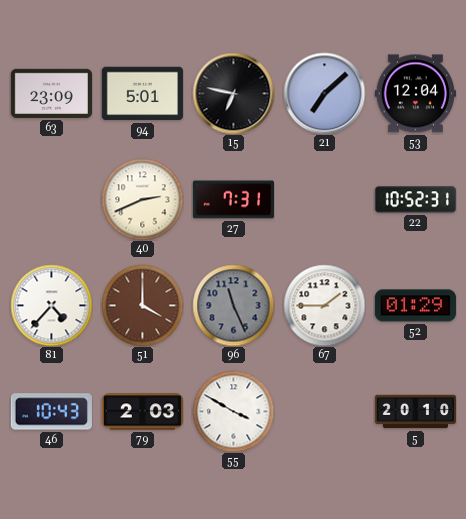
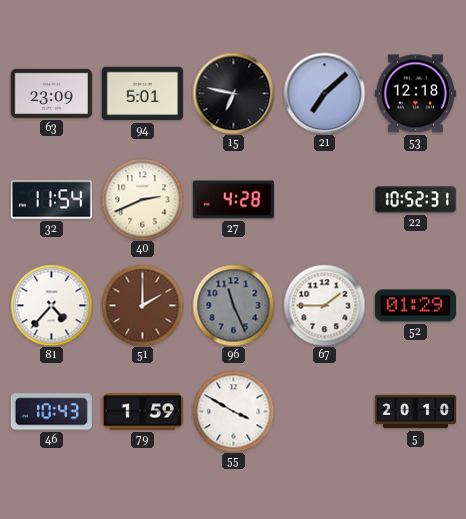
53: 12:04 -> 12:18
32: none -> 11:54
27: 7:31 -> 4:28
51: 4:00 -> 2:00
79: 2:03 -> 1:59
